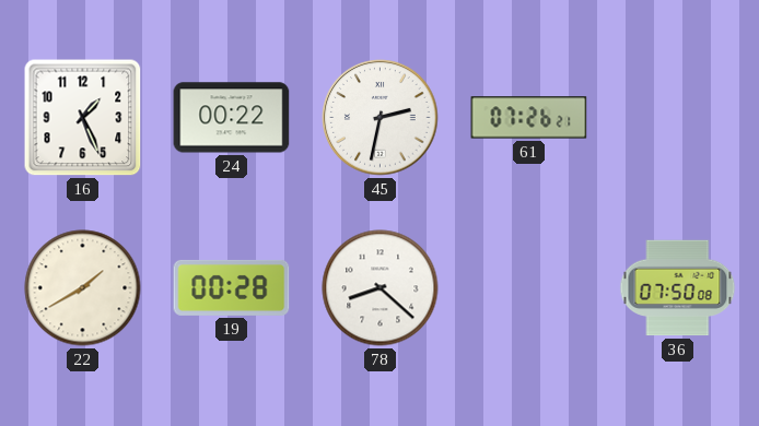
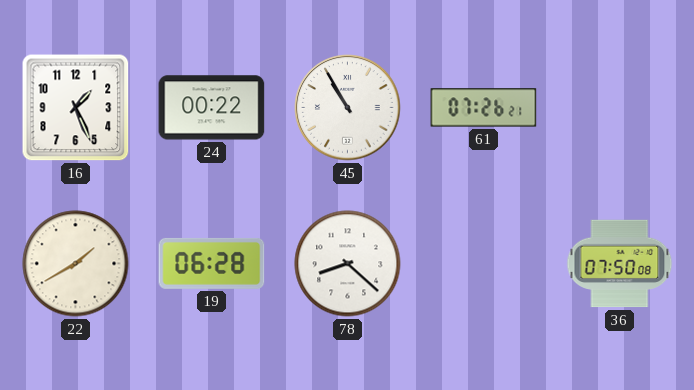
45: 2:32 -> 10:55
19: 00:28 -> 06:28
